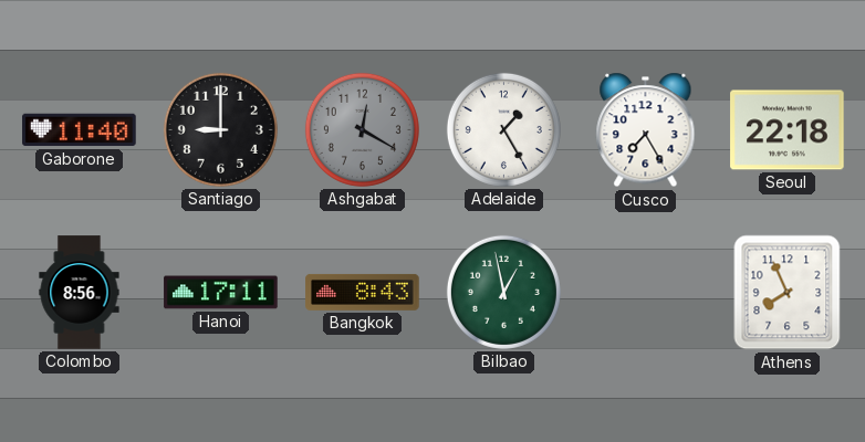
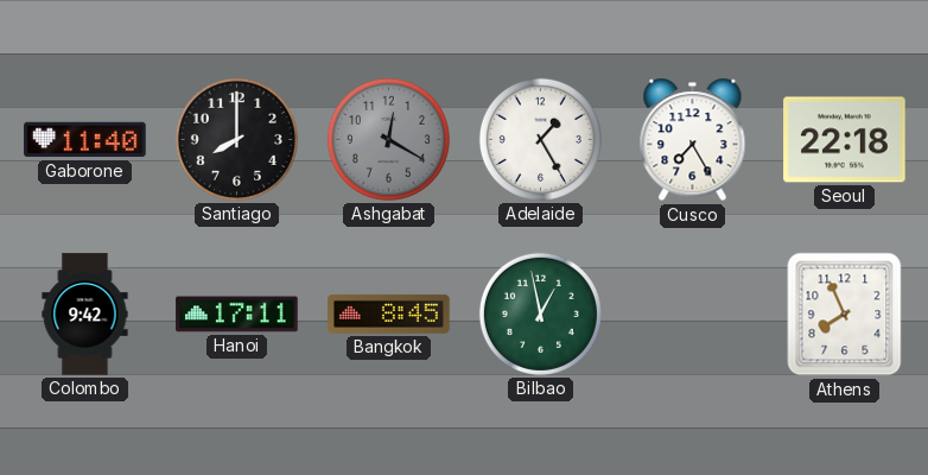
Santiago: 9:00 -> 8:00
Colombo: 8:56 -> 9:42
Bangkok: 8:43 -> 8:45
